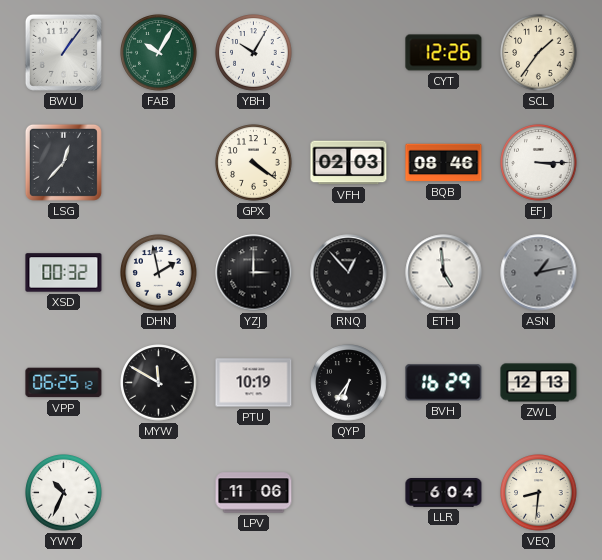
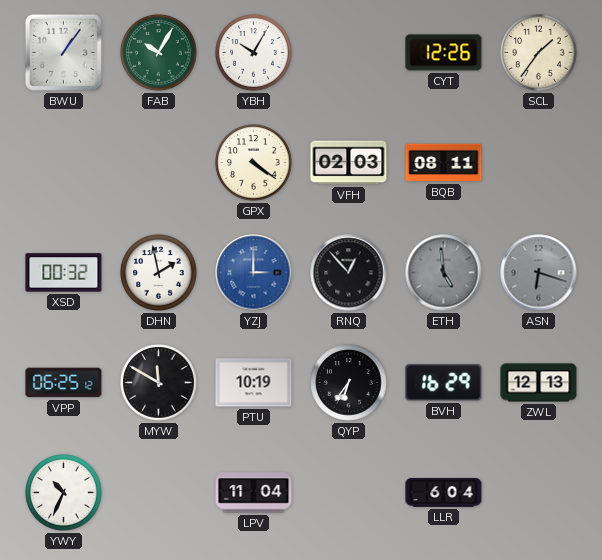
LSG: 12:37 -> none
BQB: 08:46 -> 08:11
EFJ: 3:15 -> none
YZJ dial: black -> blue
ETH dial: white -> grey
ASN: 1:13 -> 6:18
LPV: 11:06 -> 11:04
VEQ: 8:31 -> none
